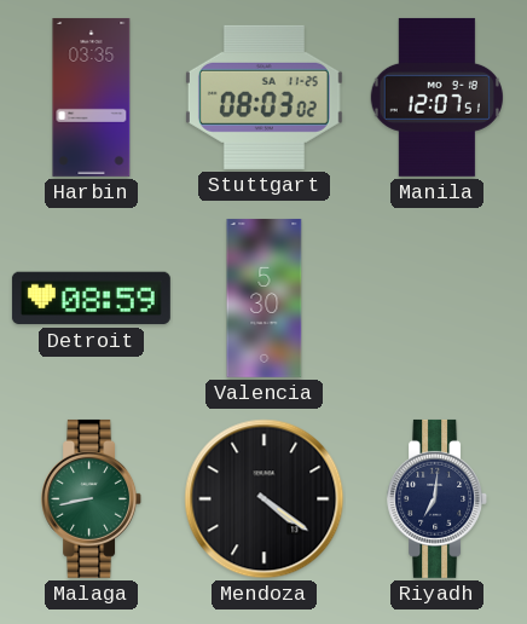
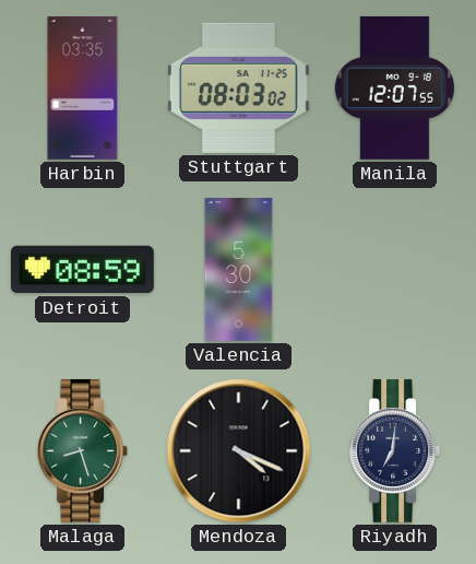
Manila: 12:07:51 -> 12:07:55
Malaga: 8:43 -> 8:27
Mendoza: 4:21 -> 4:19
